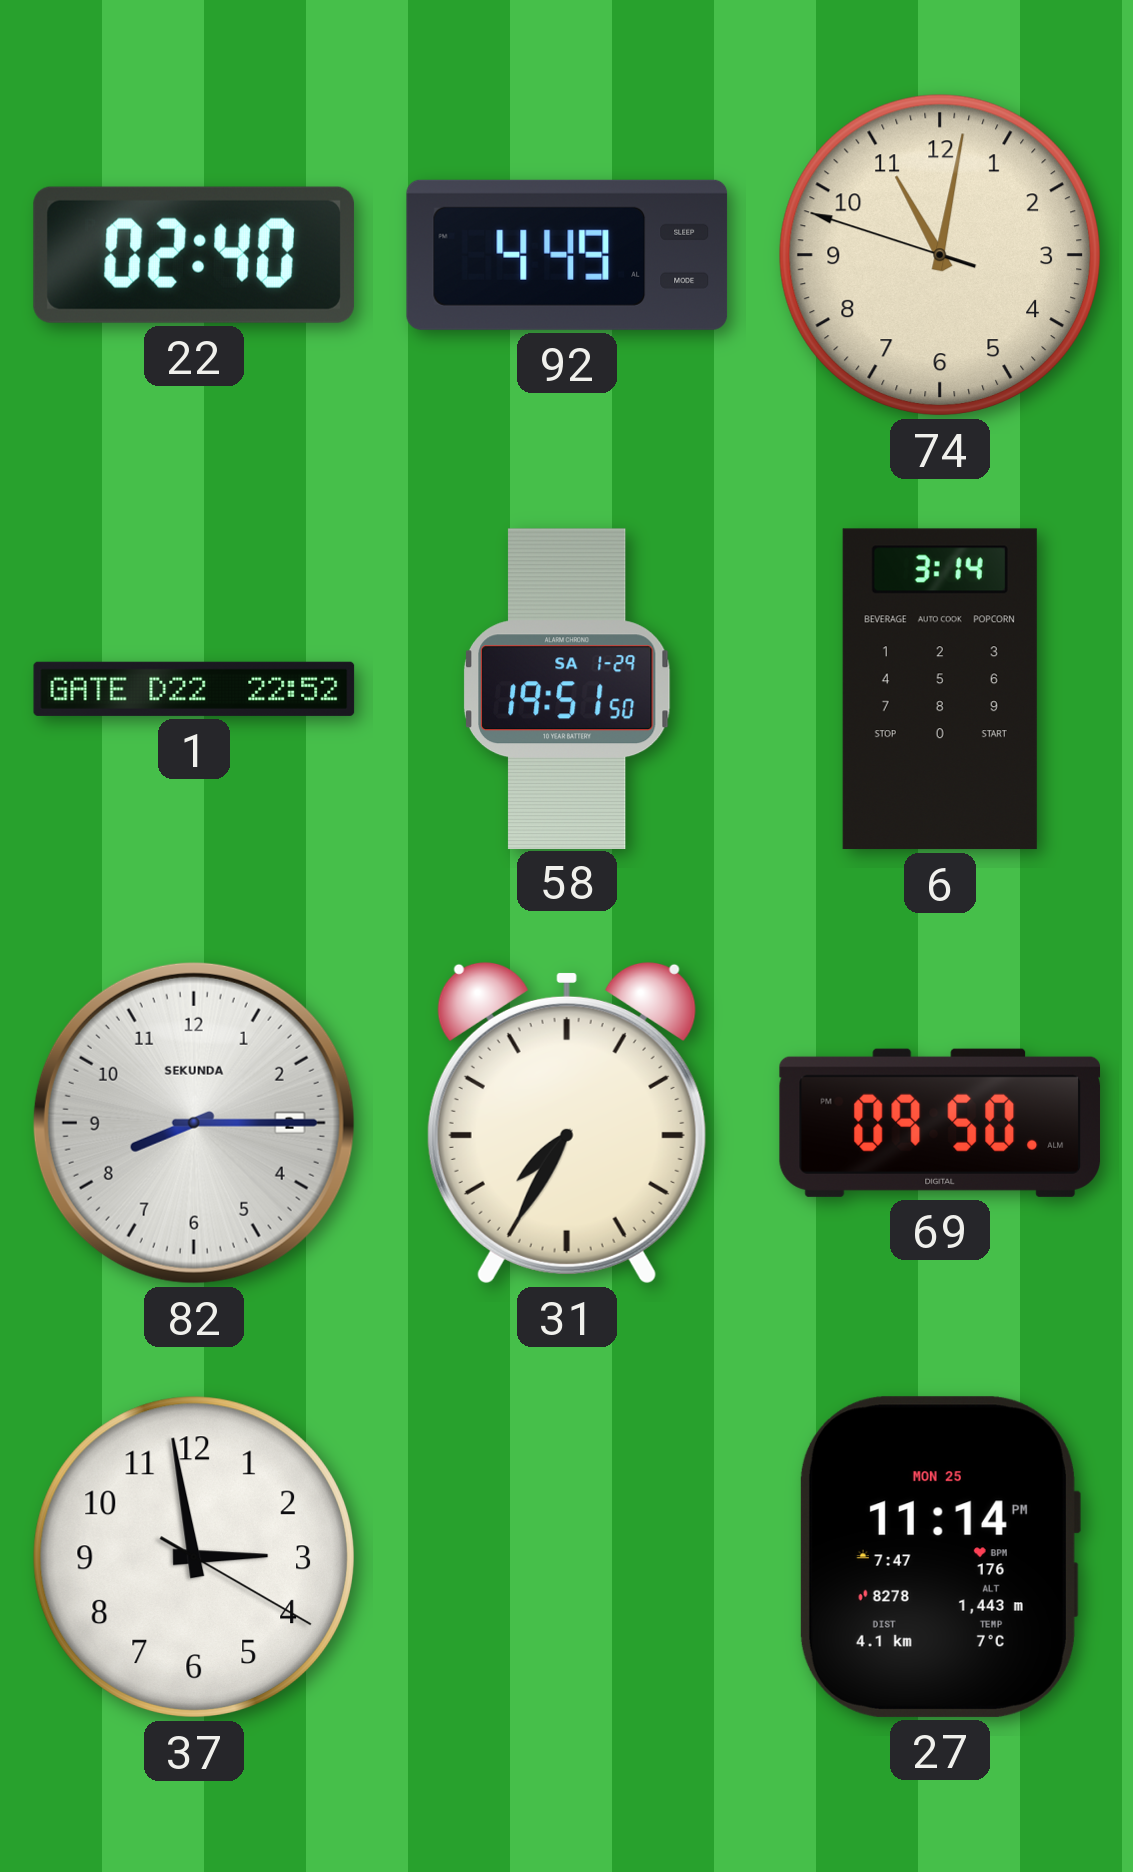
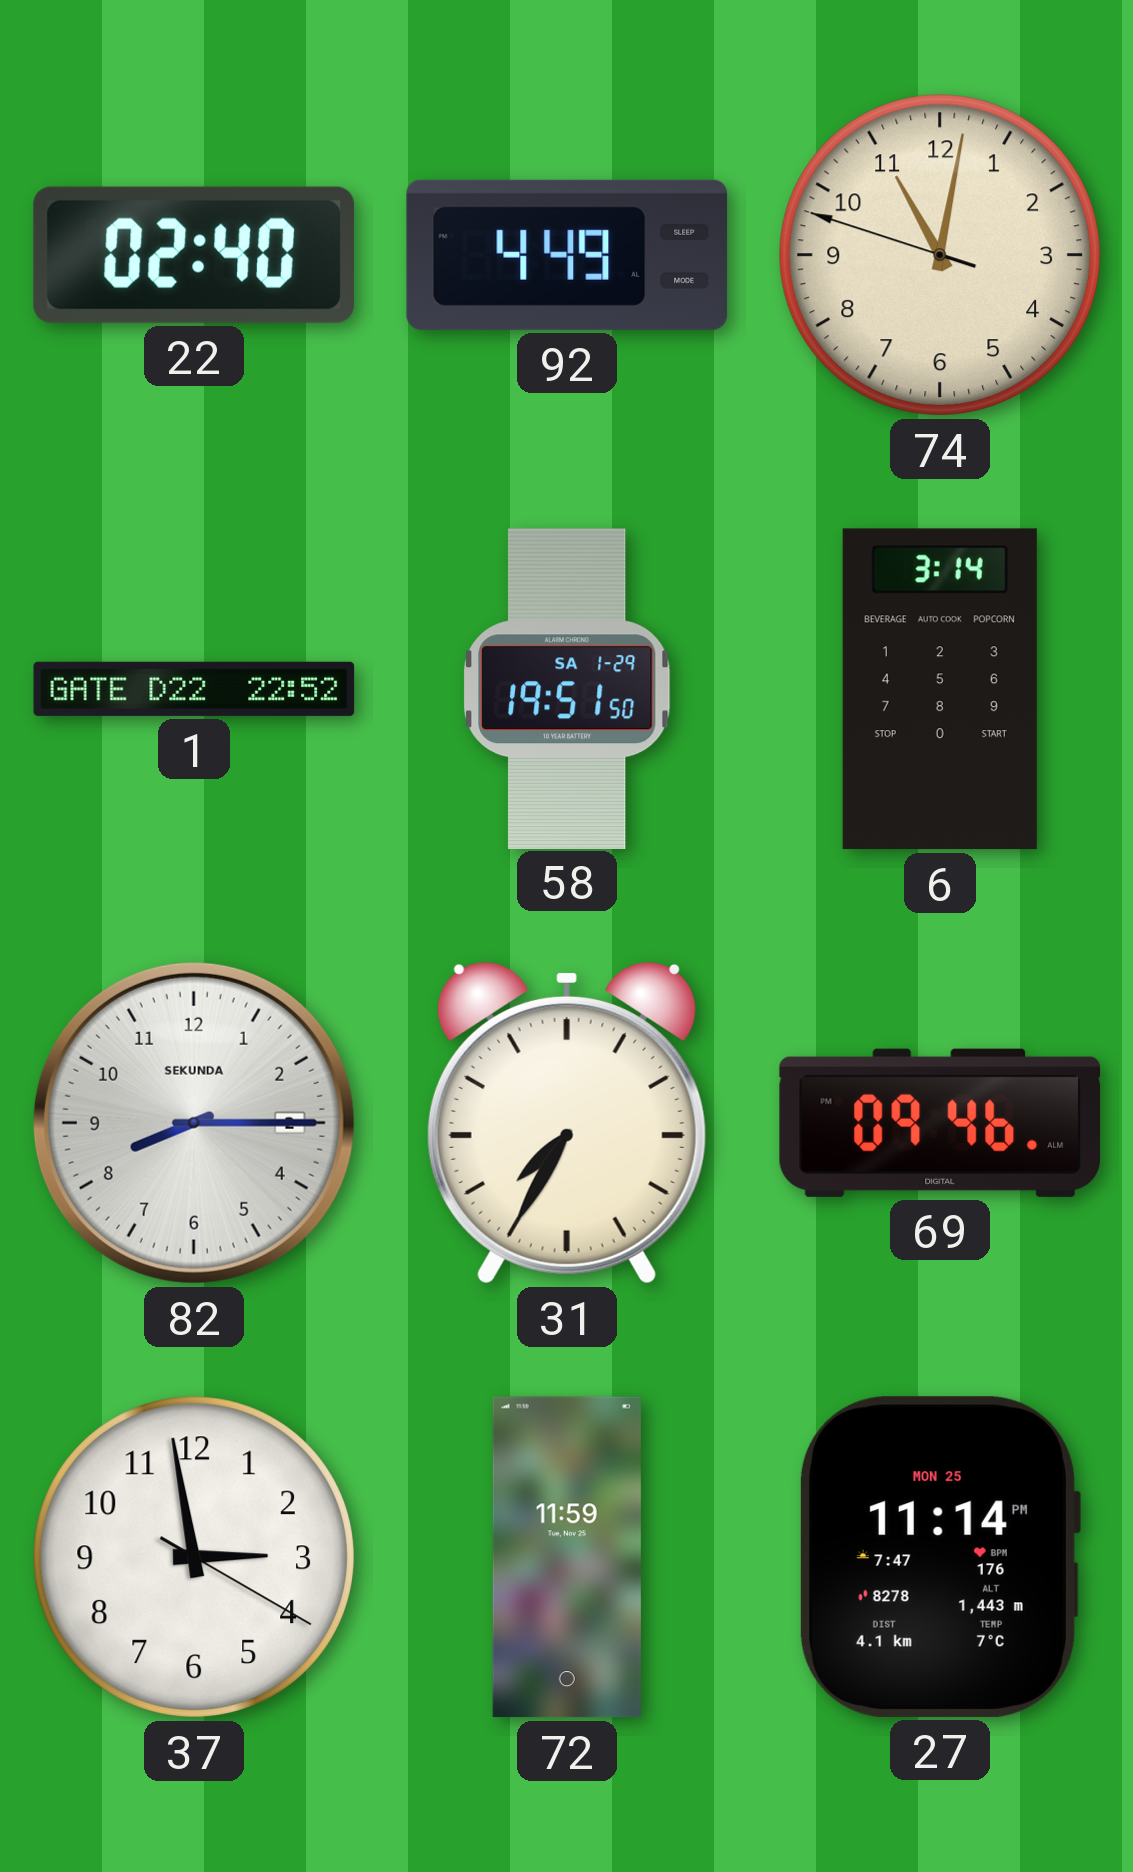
69: 09:50 -> 09:46
72: none -> 11:59
